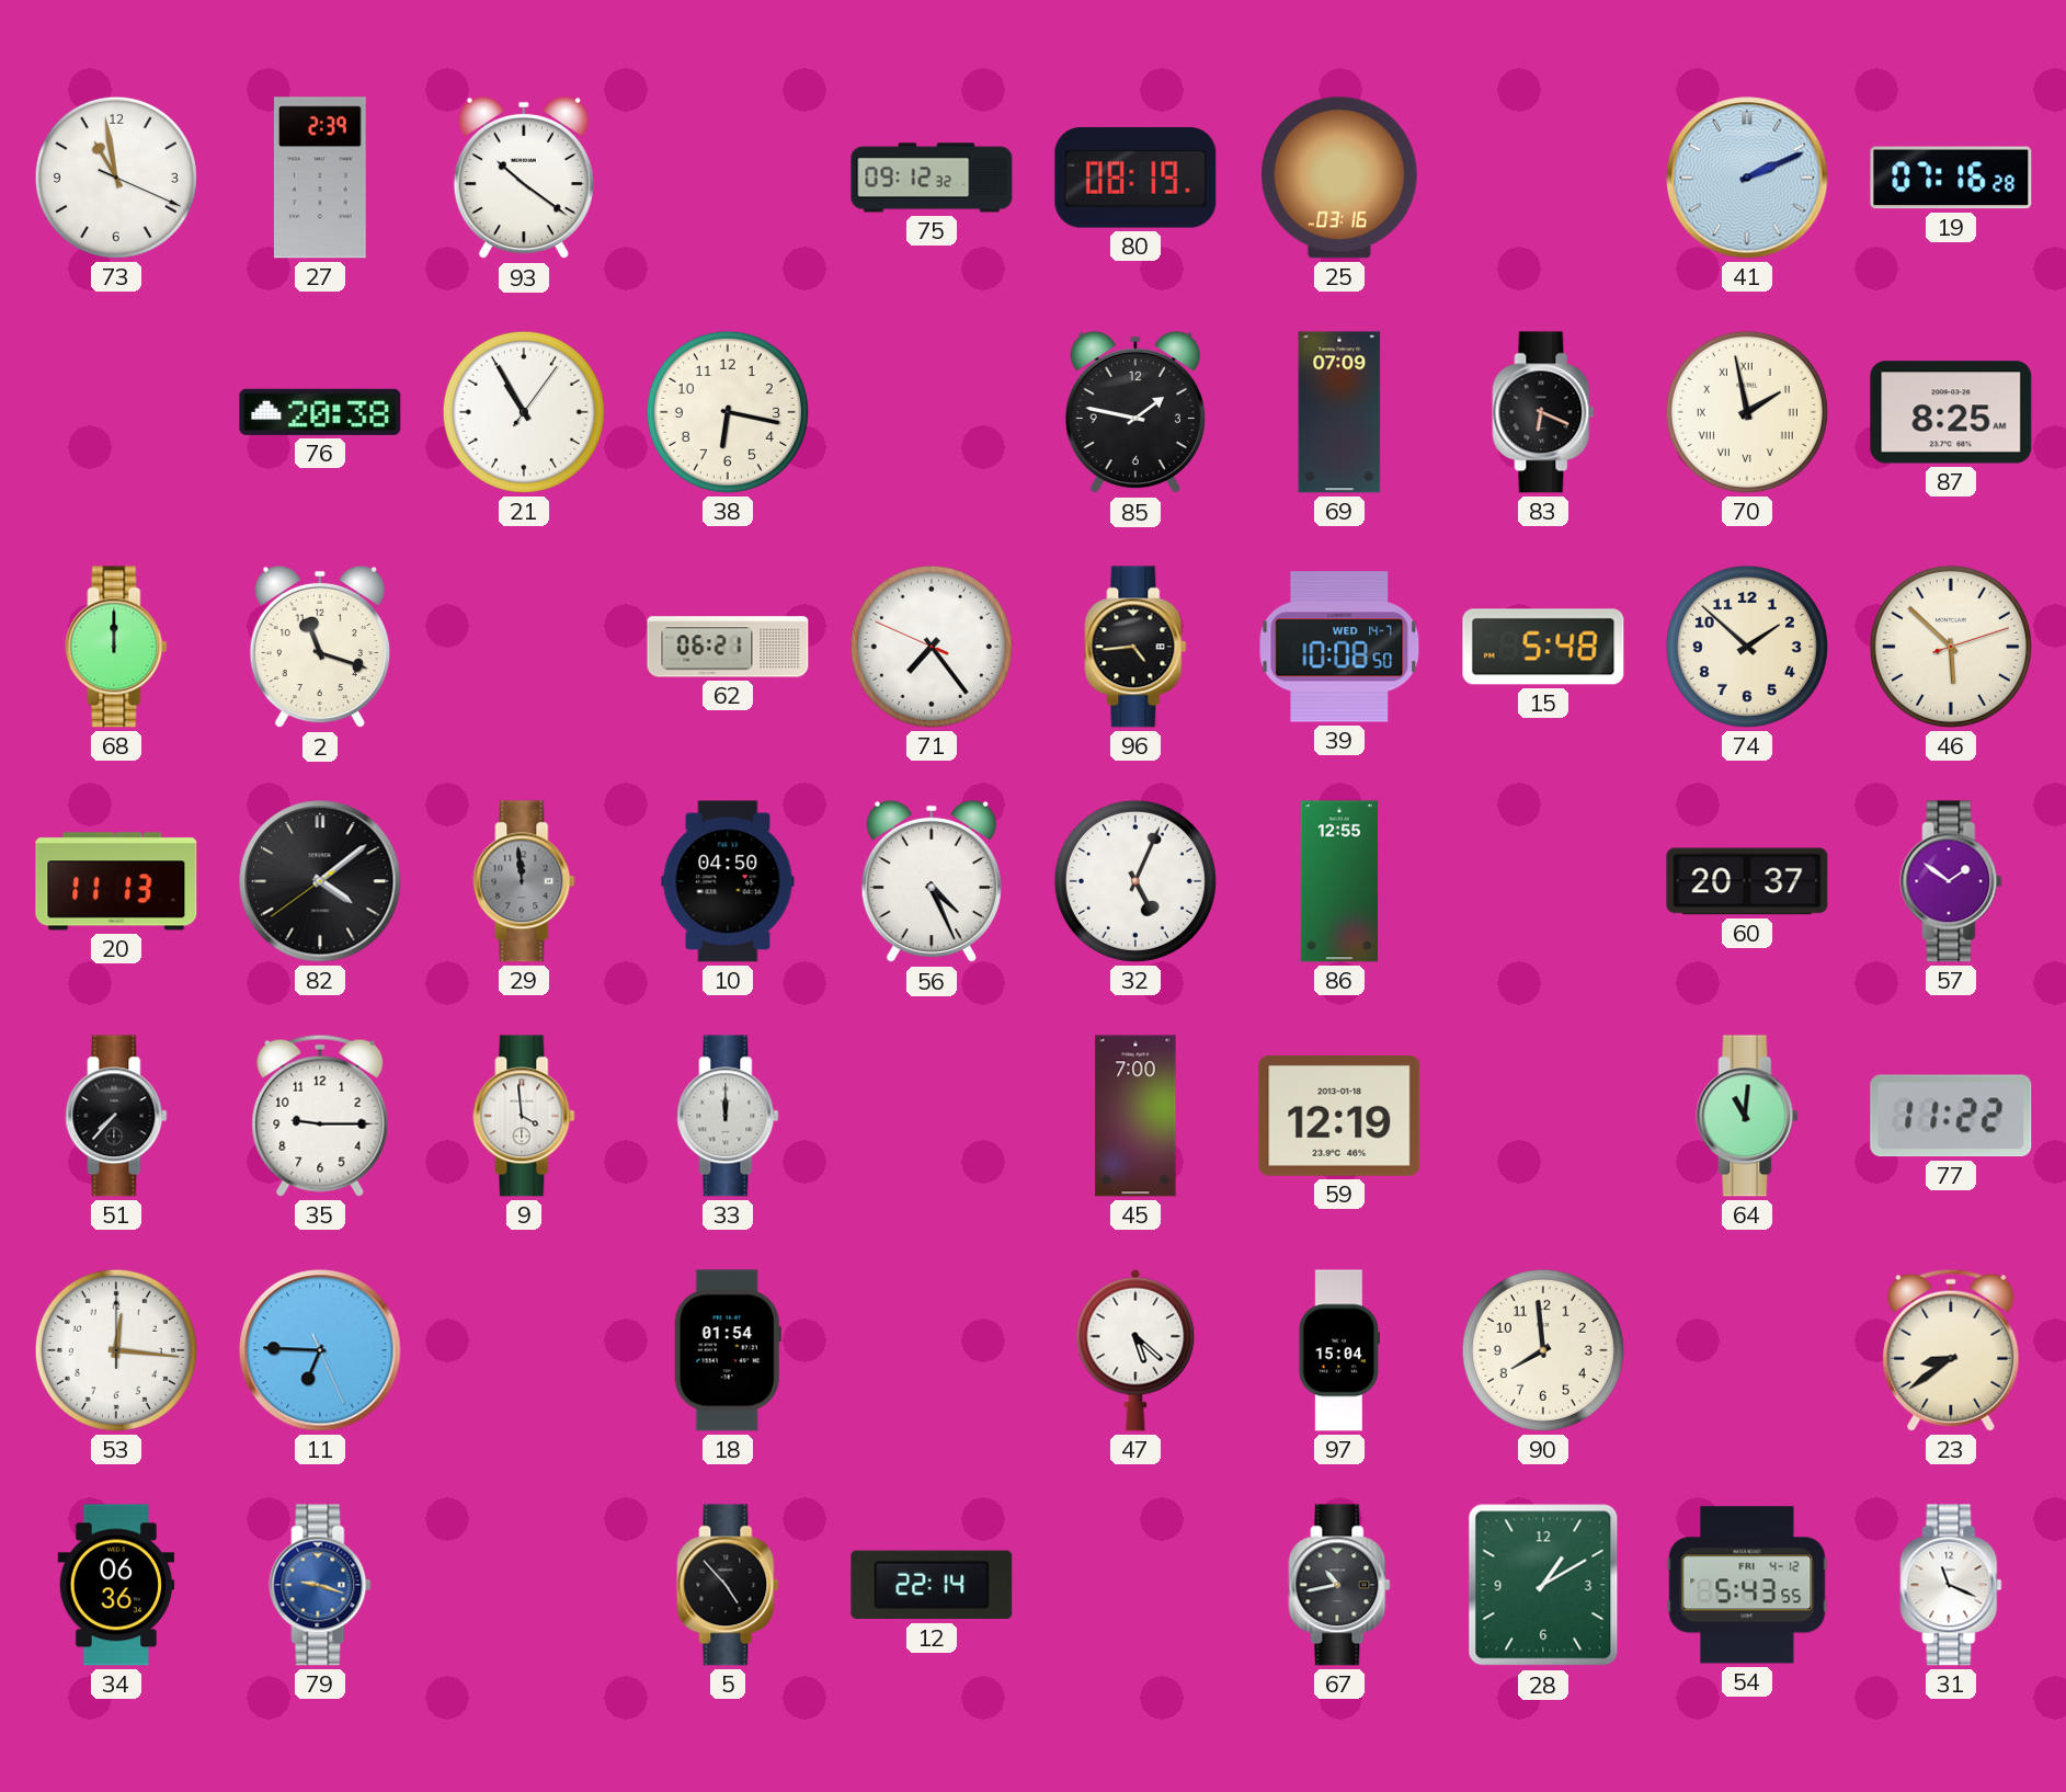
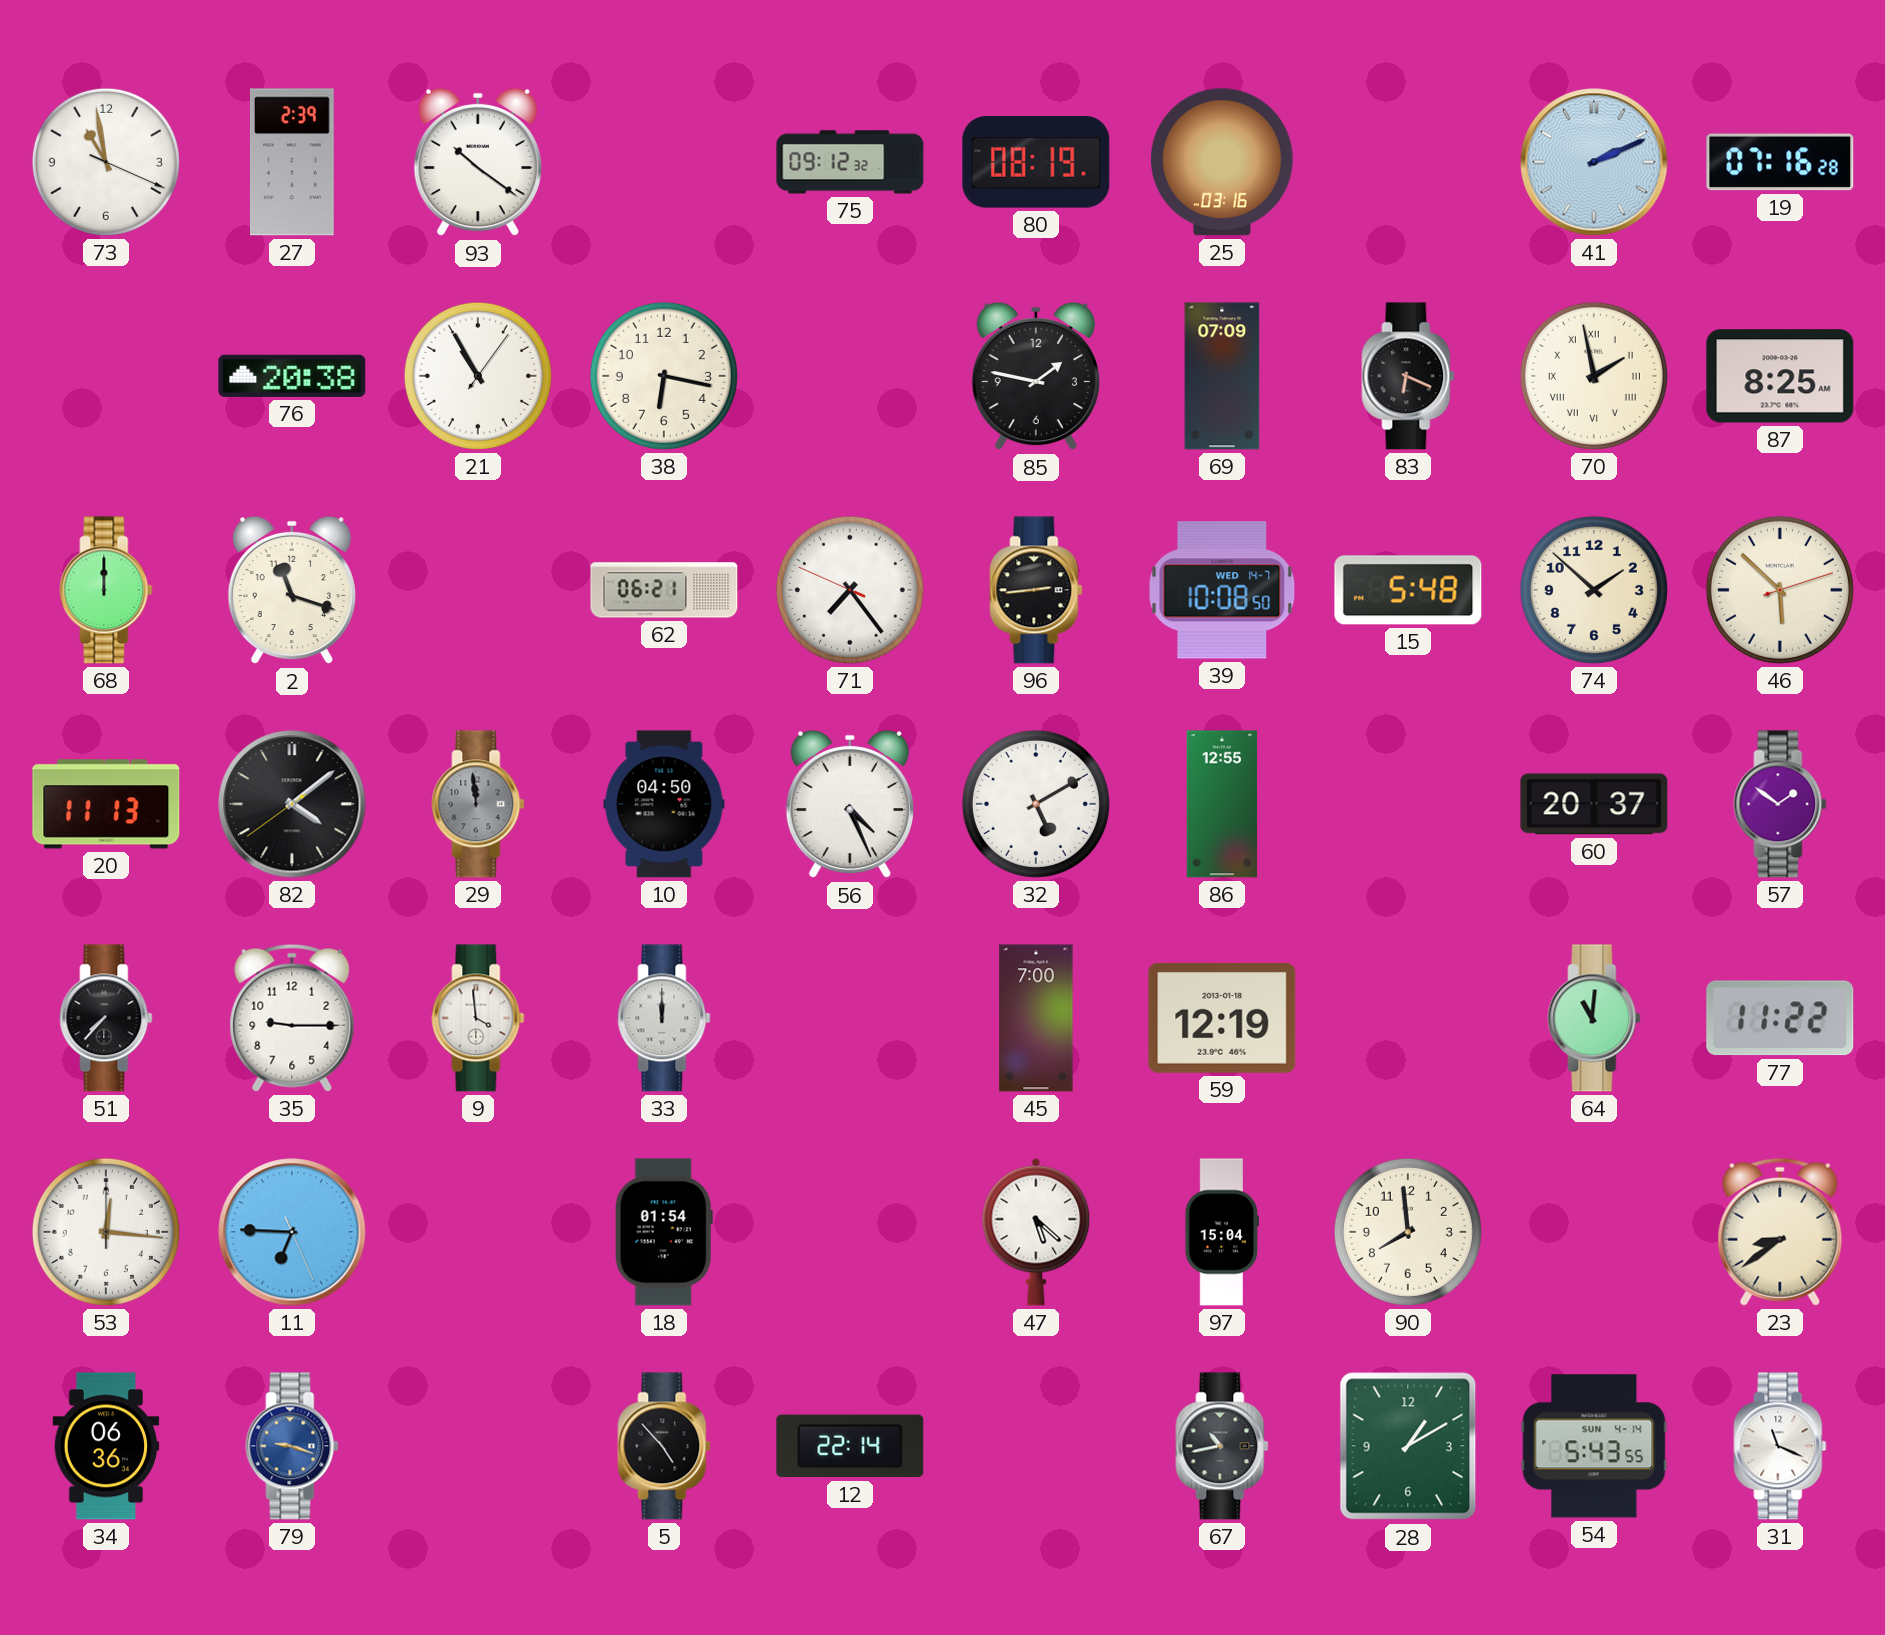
96: 4:44 -> 2:44
32: 5:04 -> 5:10
54 date: FRI 4-12 -> SUN 4-14
